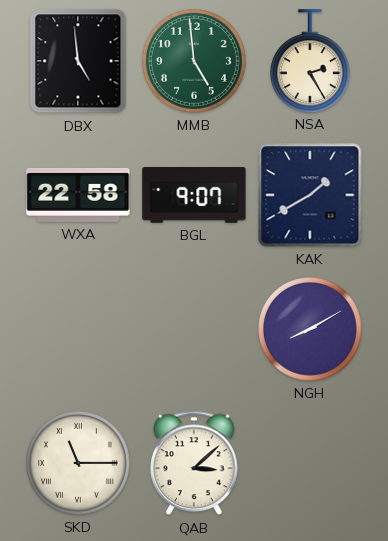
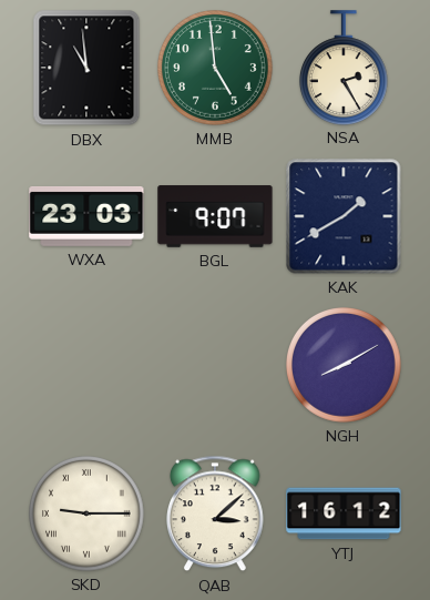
DBX: 4:59 -> 10:59
WXA: 22:58 -> 23:03
SKD: 11:15 -> 9:15
YTJ: none -> 16:12
